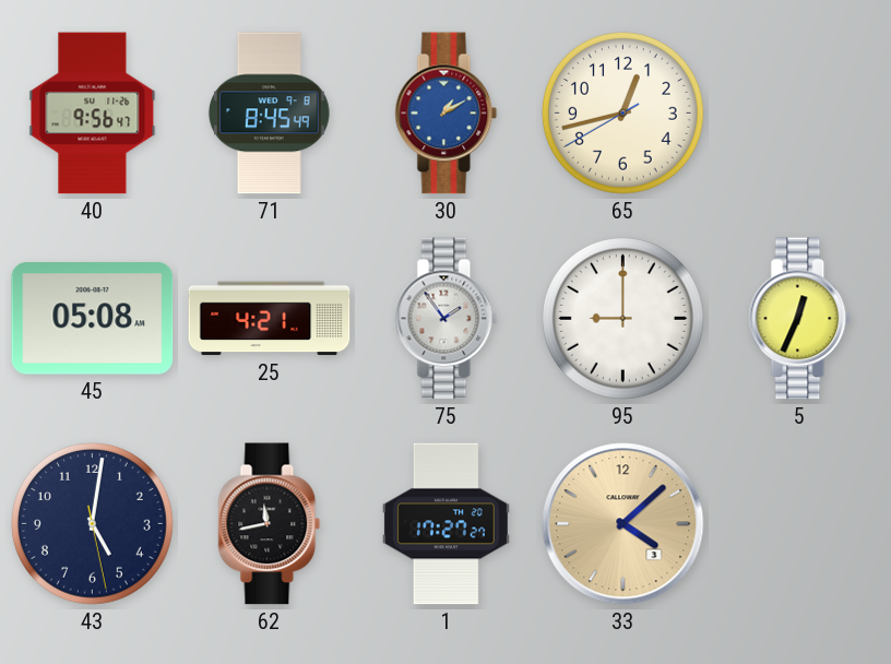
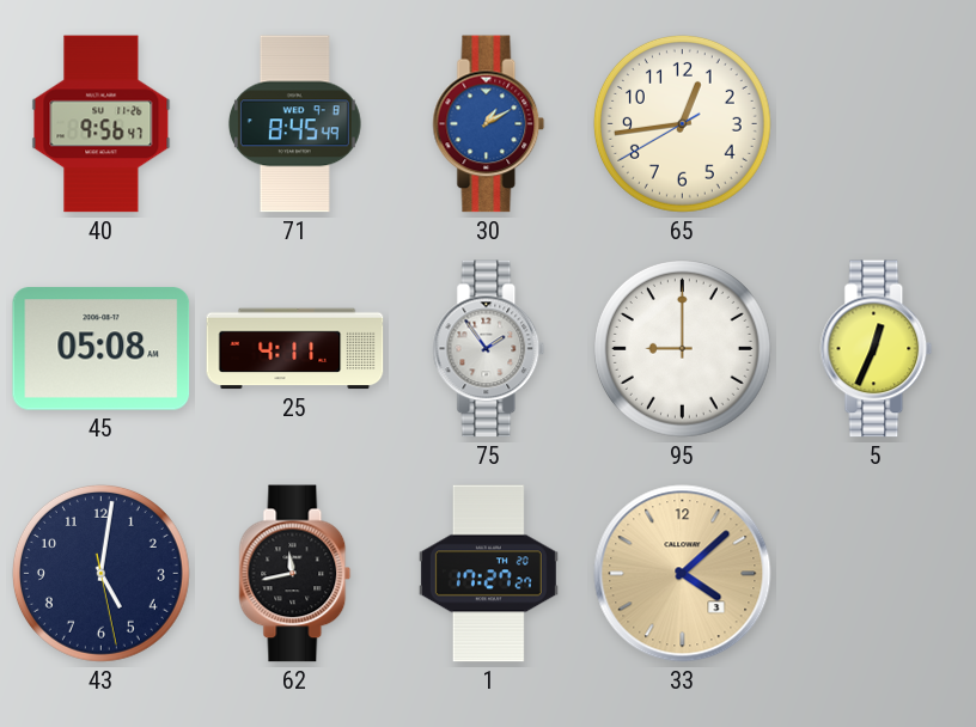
65: 12:42 -> 12:43
25: 4:21 -> 4:11
